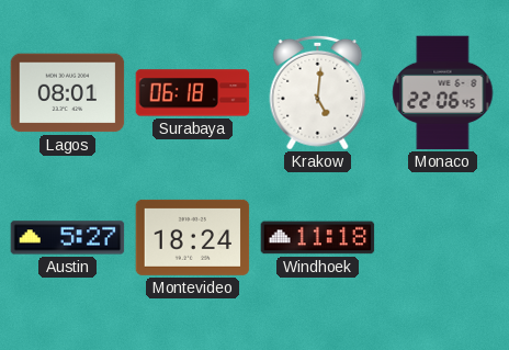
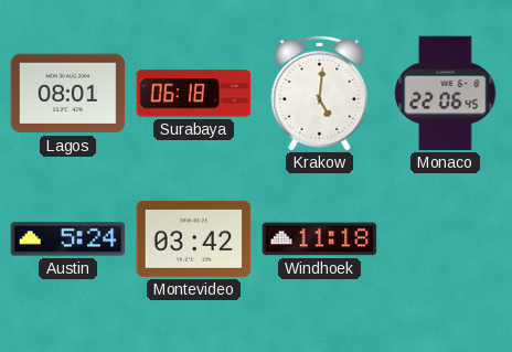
Austin: 5:27 -> 5:24
Montevideo: 18:24 -> 03:42
